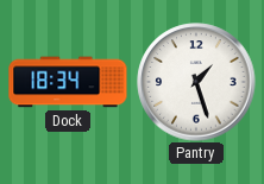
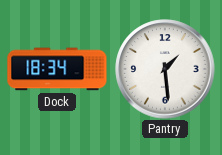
Pantry: 1:27 -> 1:29
